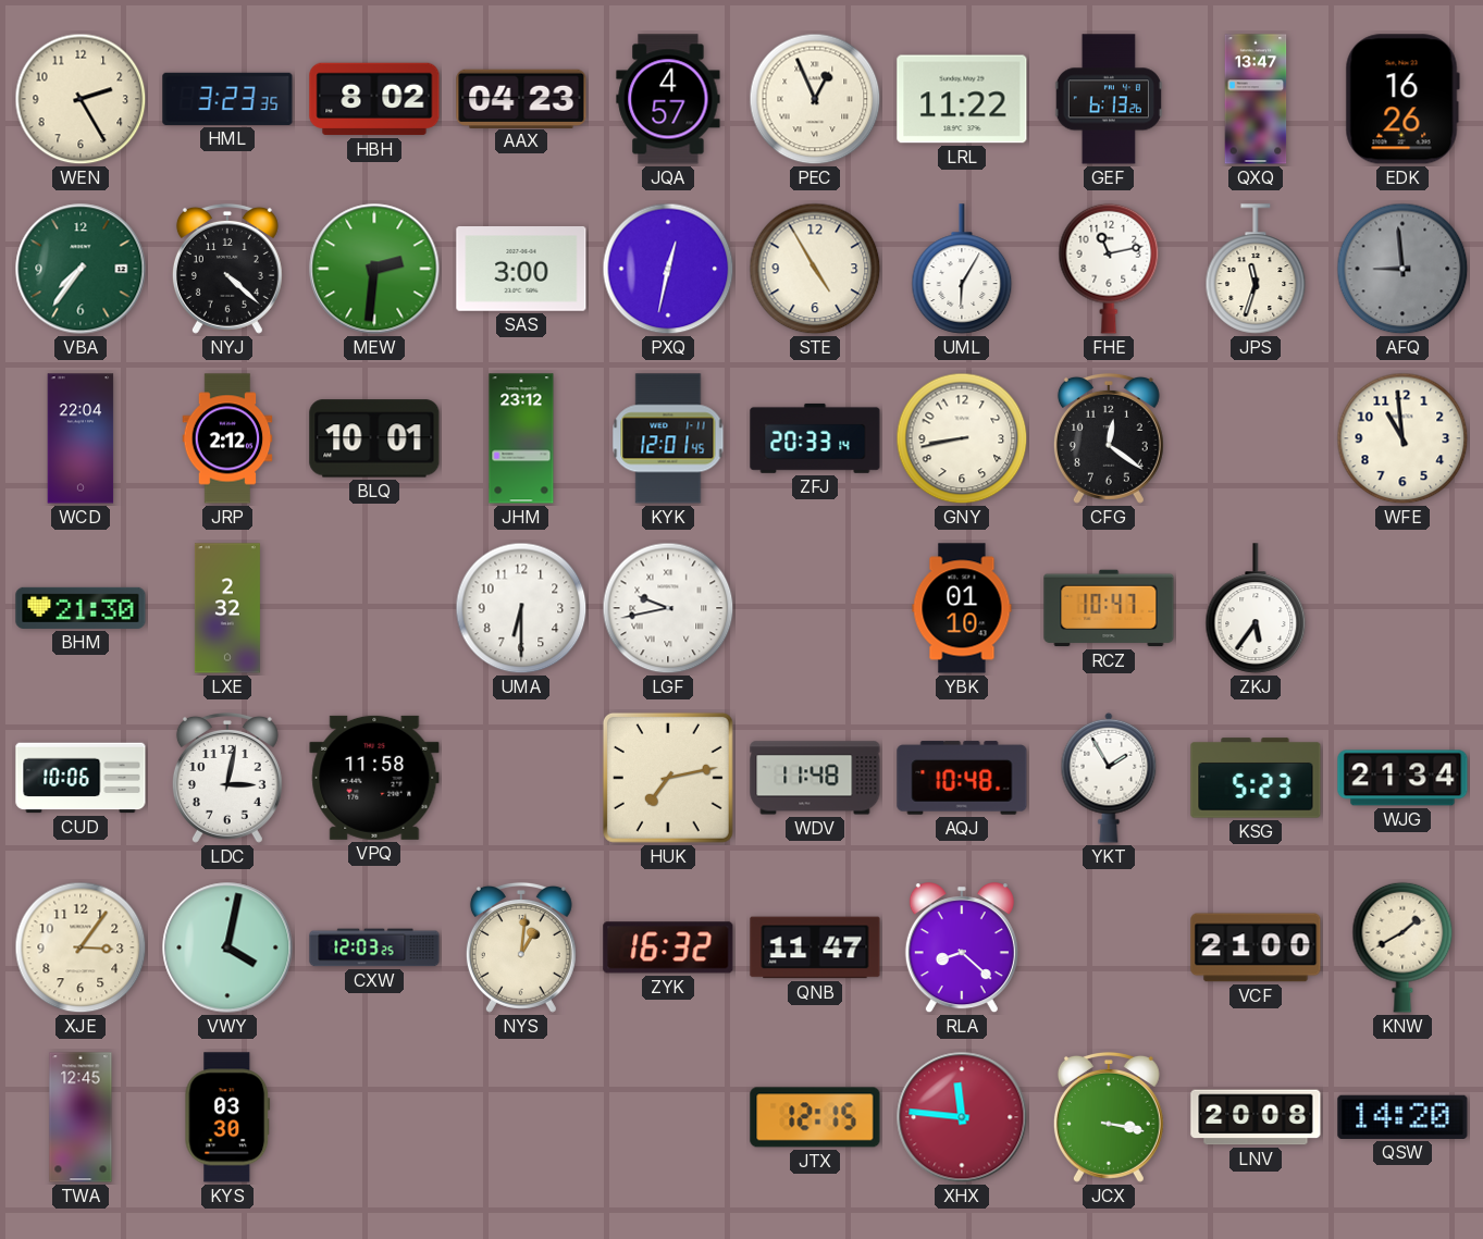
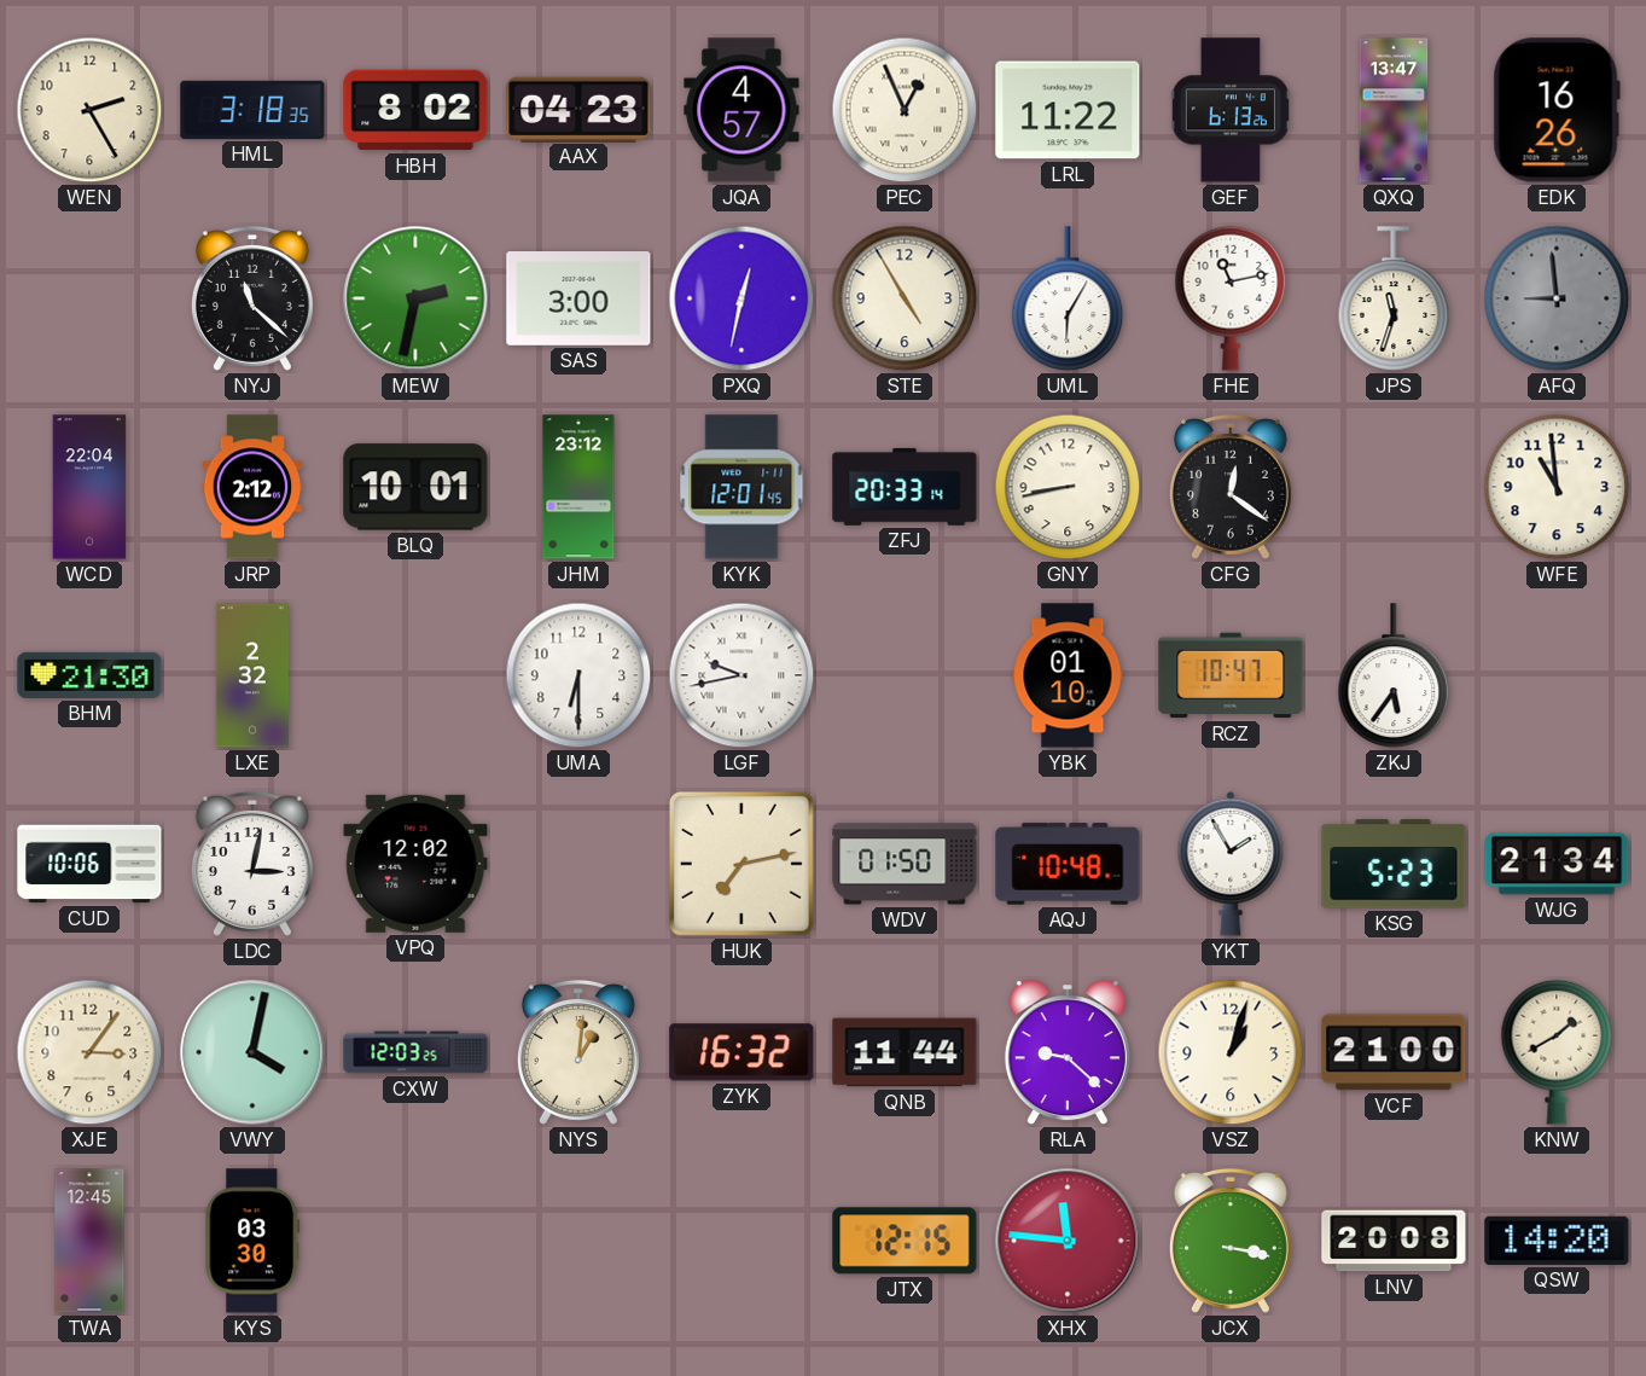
HML: 3:23 -> 3:18
VBA: 7:36 -> none
NYJ: 4:22 -> 11:22
MEW: 2:31 -> 2:32
VPQ: 11:58 -> 12:02
WDV: 11:48 -> 01:50
QNB: 11:47 -> 11:44
RLA: 8:22 -> 9:22
VSZ: none -> 1:03
